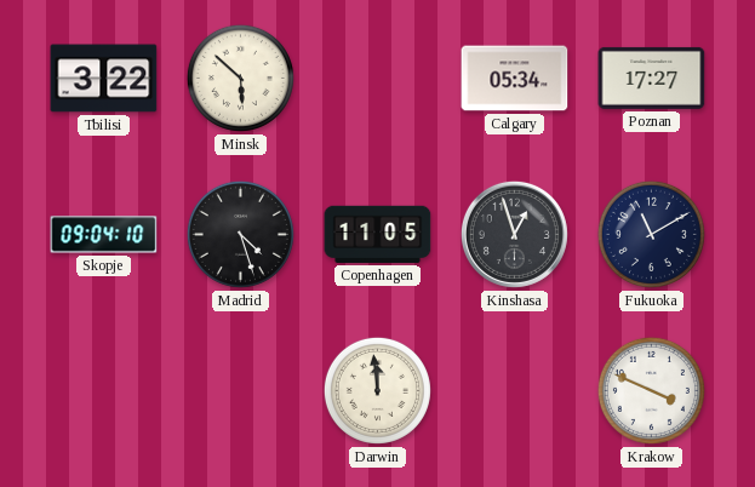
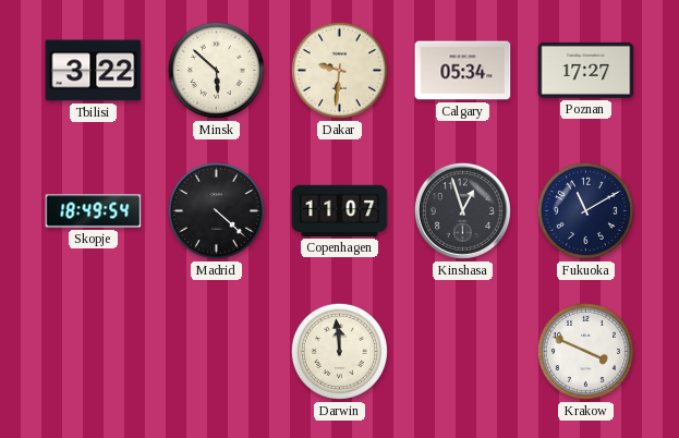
Dakar: none -> 9:31
Skopje: 09:04 -> 18:49
Madrid: 4:27 -> 4:22
Copenhagen: 11:05 -> 11:07
